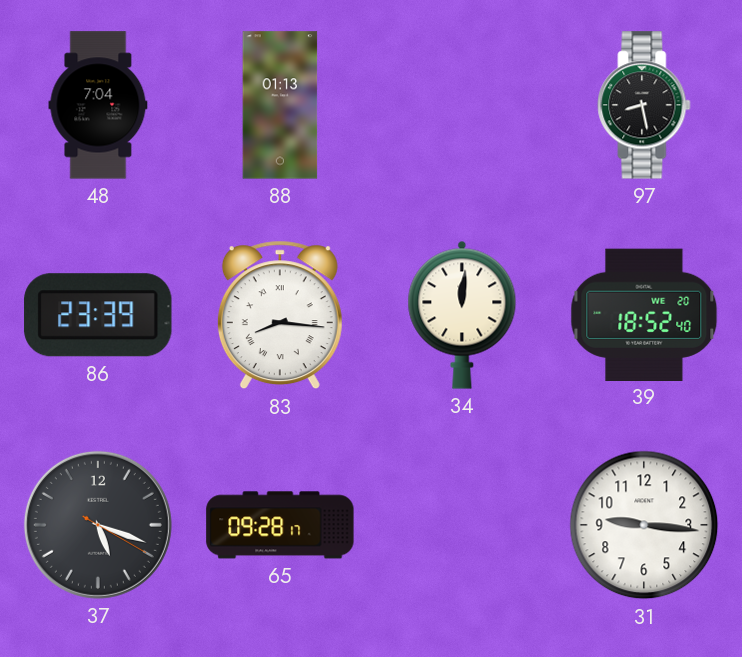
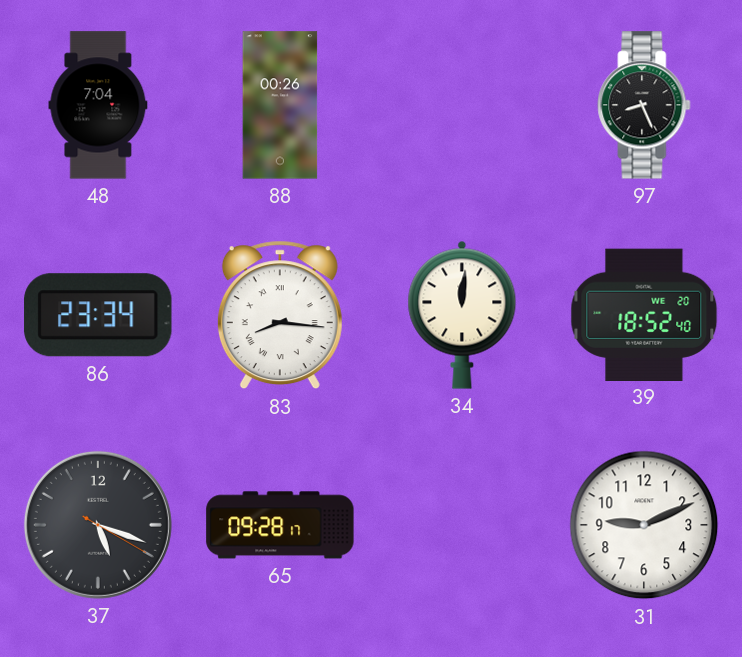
88: 01:13 -> 00:26
97: 8:28 -> 8:26
86: 23:39 -> 23:34
31: 9:16 -> 9:11
